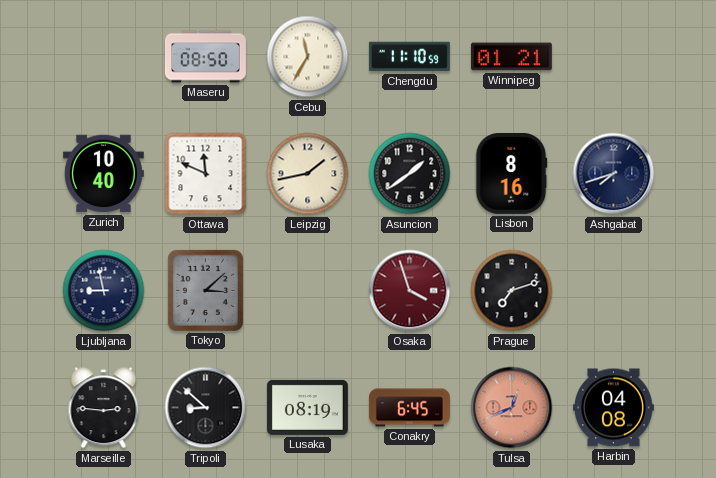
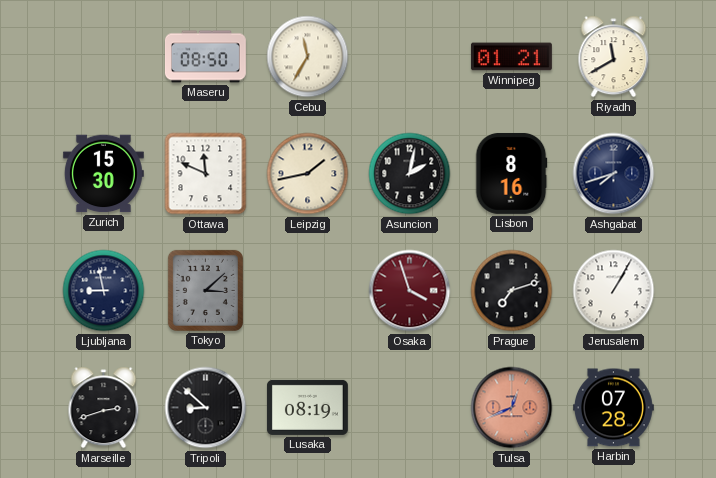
Chengdu: 11:10 -> none
Riyadh: none -> 11:40
Zurich: 10:40 -> 15:30
Asuncion: 1:39 -> 2:02
Jerusalem: none -> 1:05
Marseille: 2:46 -> 2:42
Conakry: 6:45 -> none
Harbin: 04:08 -> 07:28
